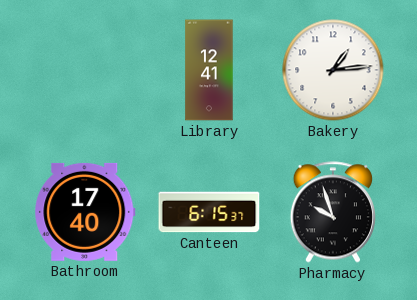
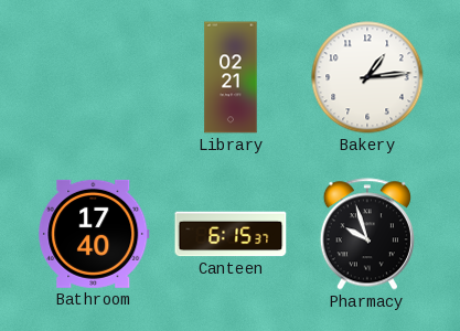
Library: 12:41 -> 02:21
